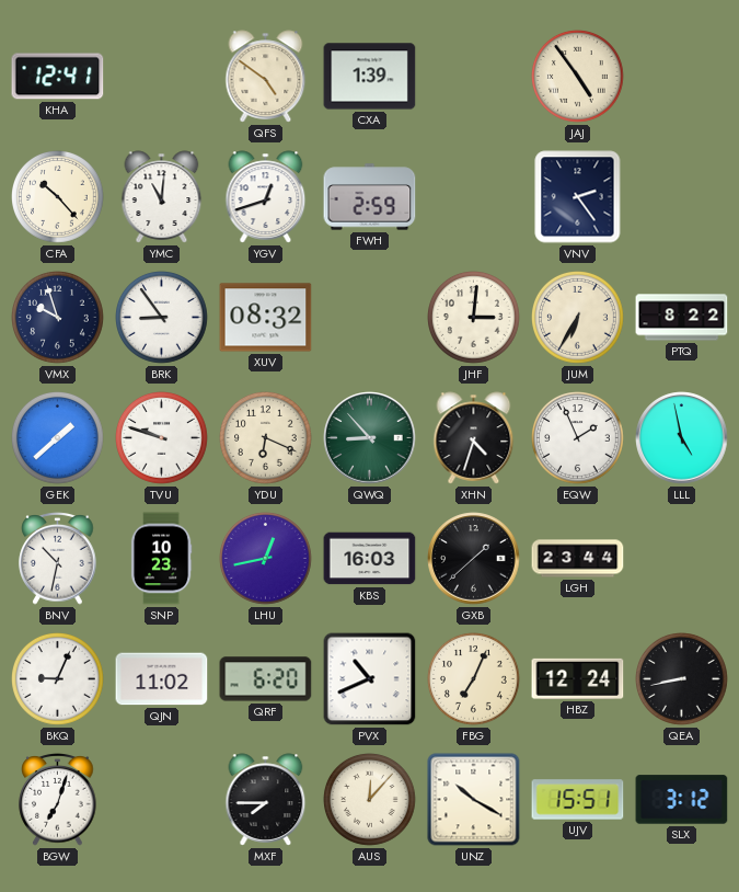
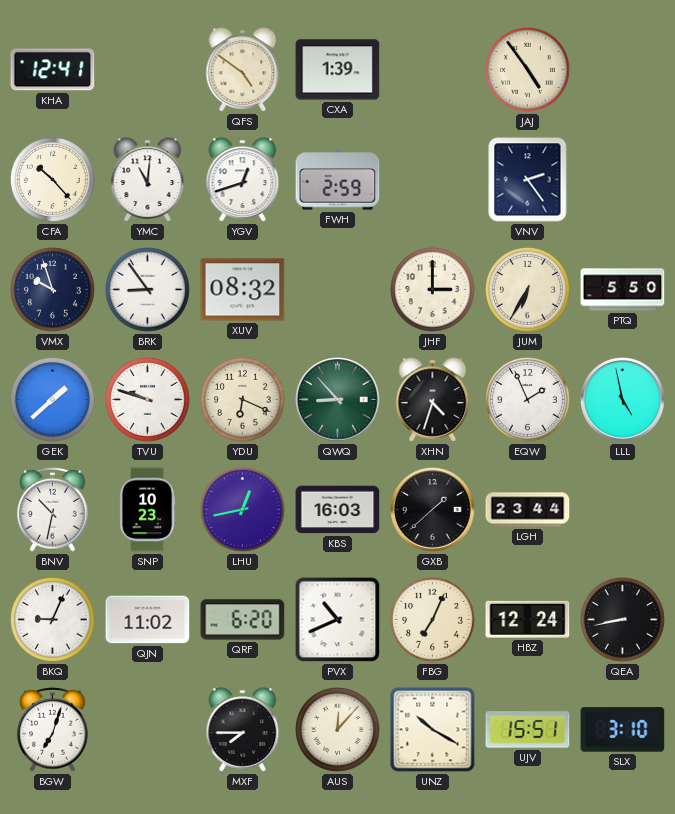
JHF: 3:01 -> 3:00
PTQ: 8:22 -> 5:50
SLX: 3:12 -> 3:10
